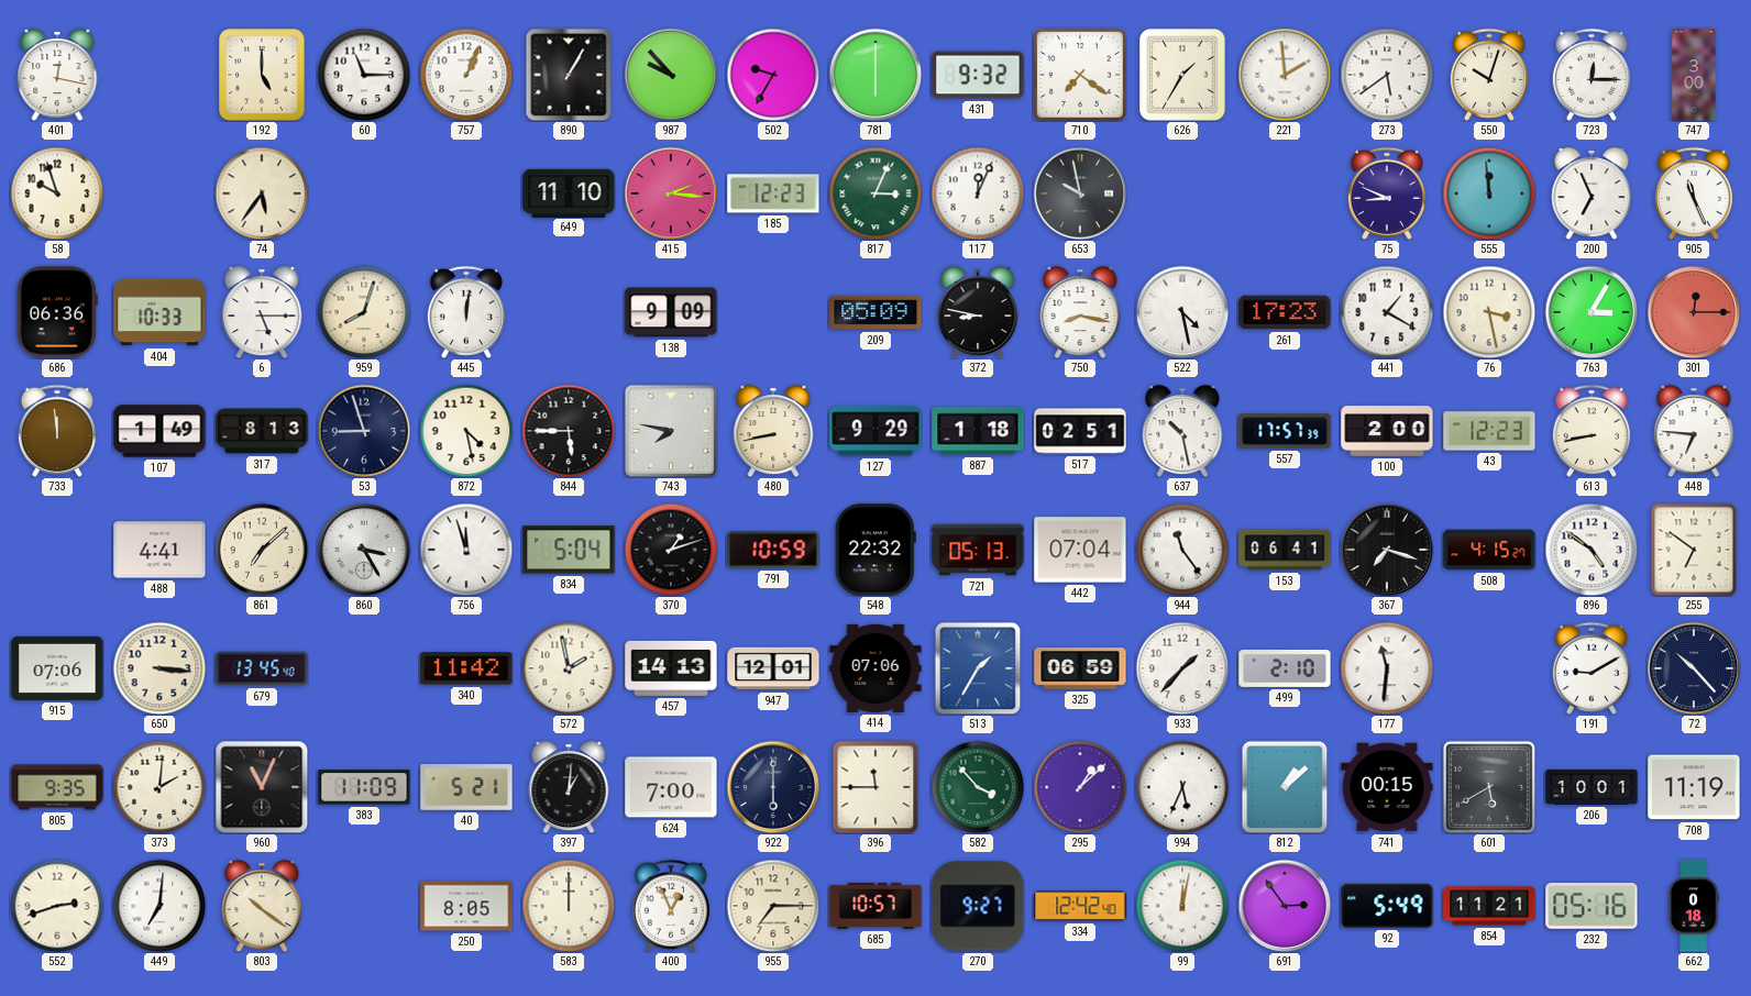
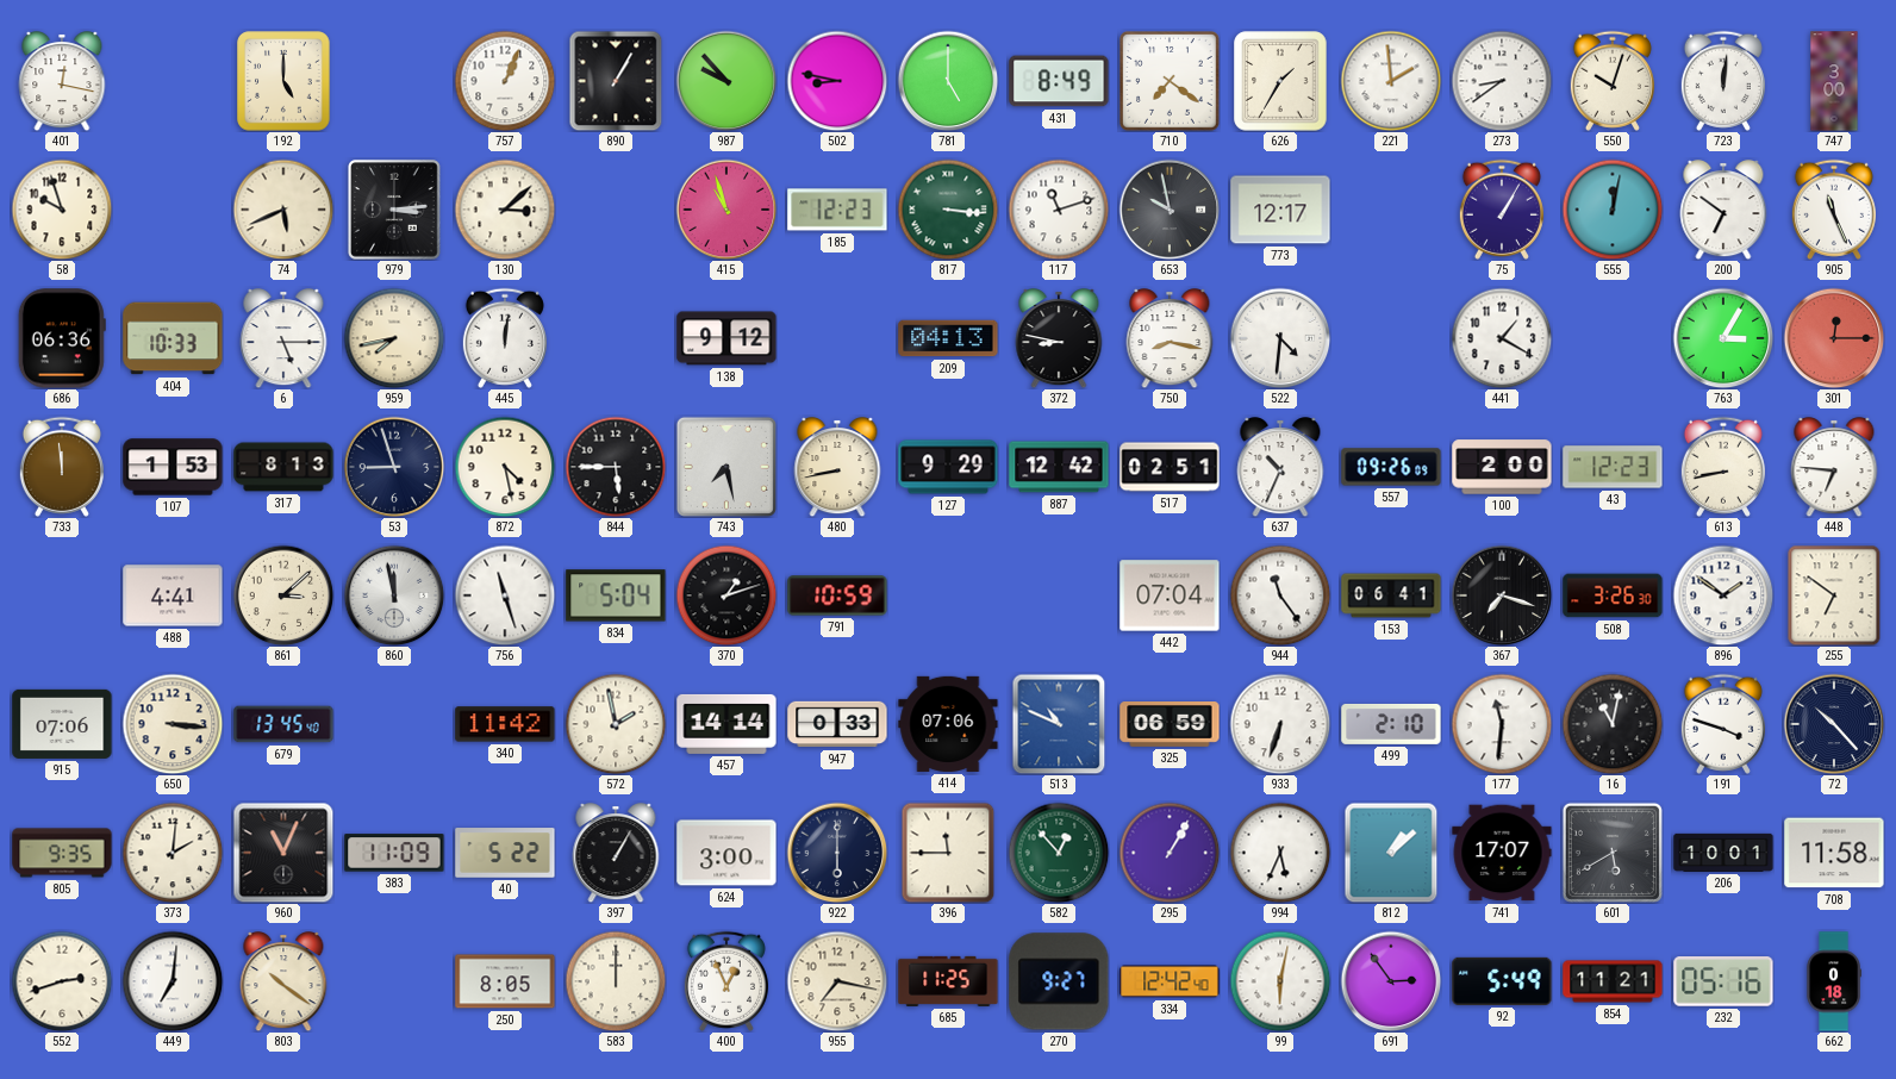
60: 11:15 -> none
502: 9:35 -> 8:47
781: 6:00 -> 5:00
431: 9:32 -> 8:49
273: 5:39 -> 8:39
723: 12:15 -> 12:01
74: 5:36 -> 5:41
979: none -> 3:14
130: none -> 3:08
649: 11:10 -> none
415: 2:16 -> 10:57
817: 3:04 -> 3:16
117: 12:04 -> 11:12
773: none -> 12:17
75: 8:49 -> 1:05
555: 11:59 -> 12:02
200: 6:56 -> 6:51
959: 8:03 -> 7:43
138: 9:09 -> 9:12
209: 05:09 -> 04:13
522: 4:28 -> 4:31
261: 17:23 -> none
76: 3:28 -> none
107: 1:49 -> 1:53
743: 7:47 -> 7:28
887: 1:18 -> 12:42
637: 10:28 -> 10:34
557: 17:57 -> 09:26
861: 7:08 -> 3:08
860: 3:25 -> 11:58
756: 11:57 -> 11:27
548: 22:32 -> none
721: 05:13 -> none
508: 4:15 -> 3:26
896: 4:51 -> 1:51
457: 14:13 -> 14:14
947: 12:01 -> 0:33
513: 1:35 -> 10:49
933: 1:37 -> 6:33
16: none -> 11:02
191: 9:10 -> 3:48
40: 5:21 -> 5:22
397: 1:01 -> 1:05
624: 7:00 -> 3:00
582: 3:53 -> 12:53
295: 1:08 -> 1:05
741: 00:15 -> 17:07
708: 11:19 -> 11:58
955: 7:15 -> 7:17
685: 10:57 -> 11:25
99: 12:02 -> 6:02
